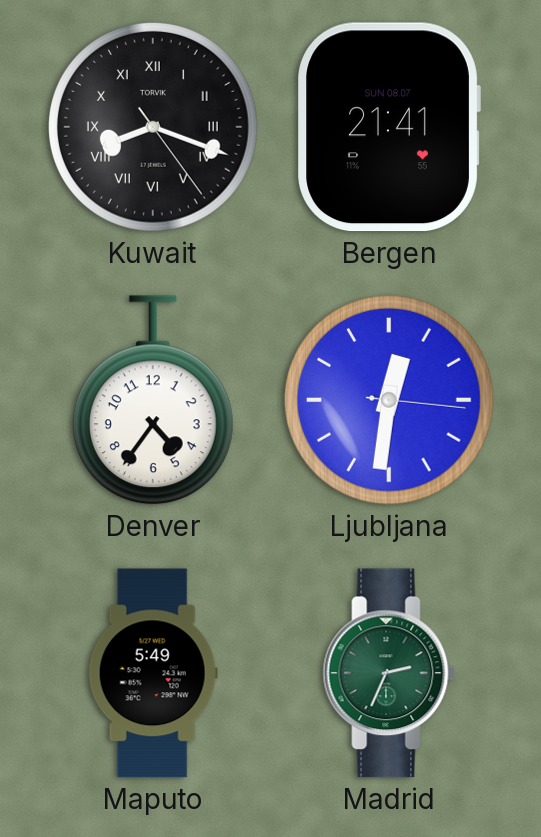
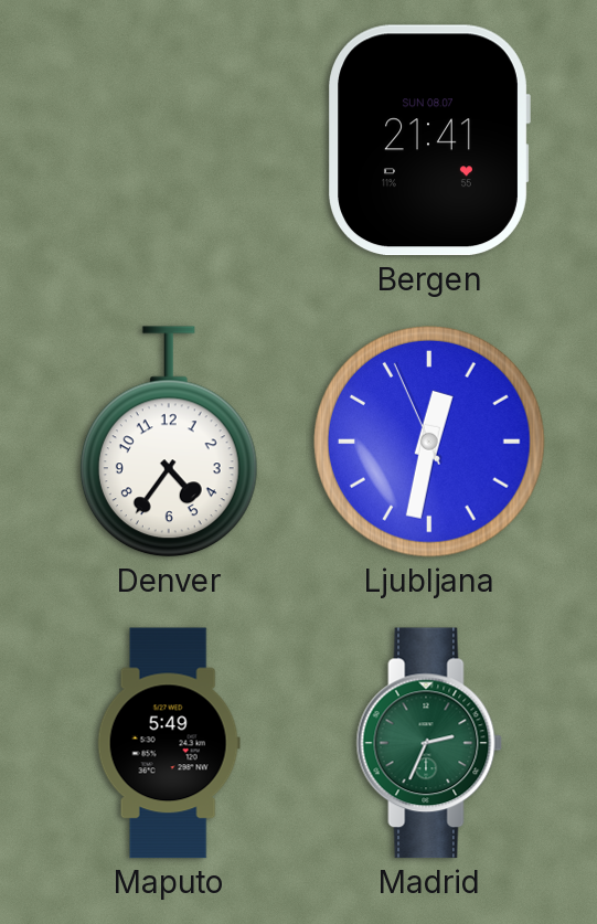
Kuwait: 8:18 -> none
Ljubljana: 12:31:16 -> 12:31:56
